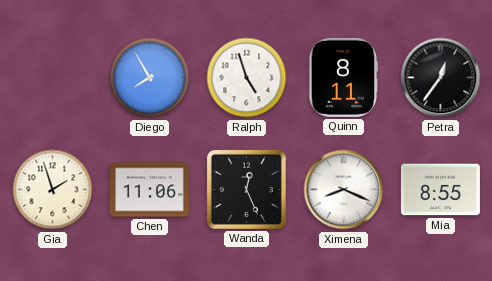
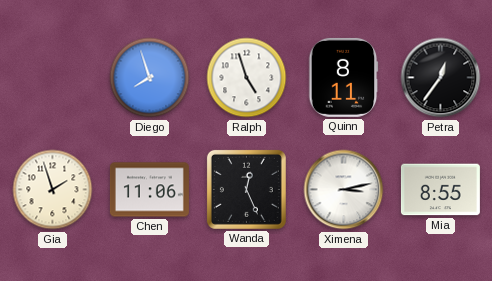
Diego: 7:55 -> 7:57
Ximena: 8:19 -> 3:13
